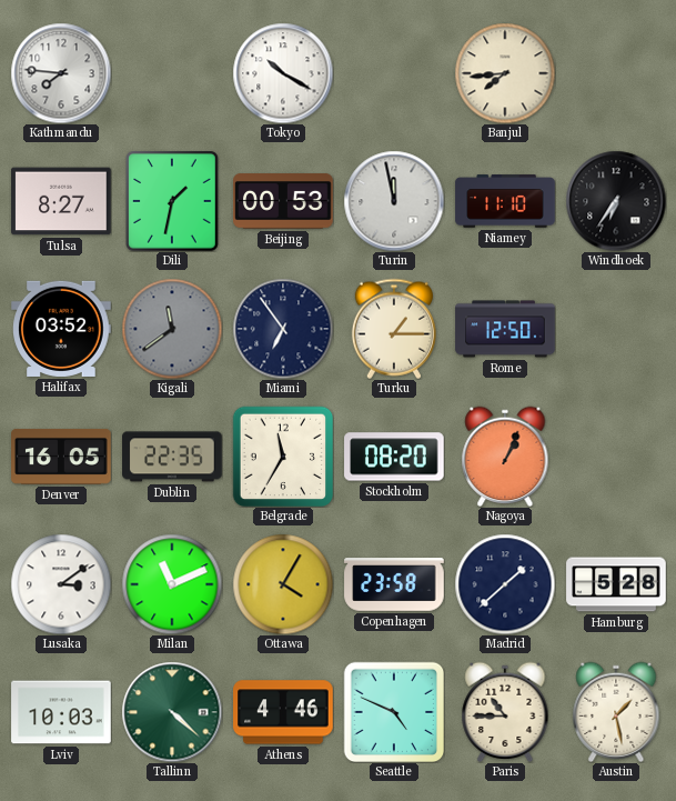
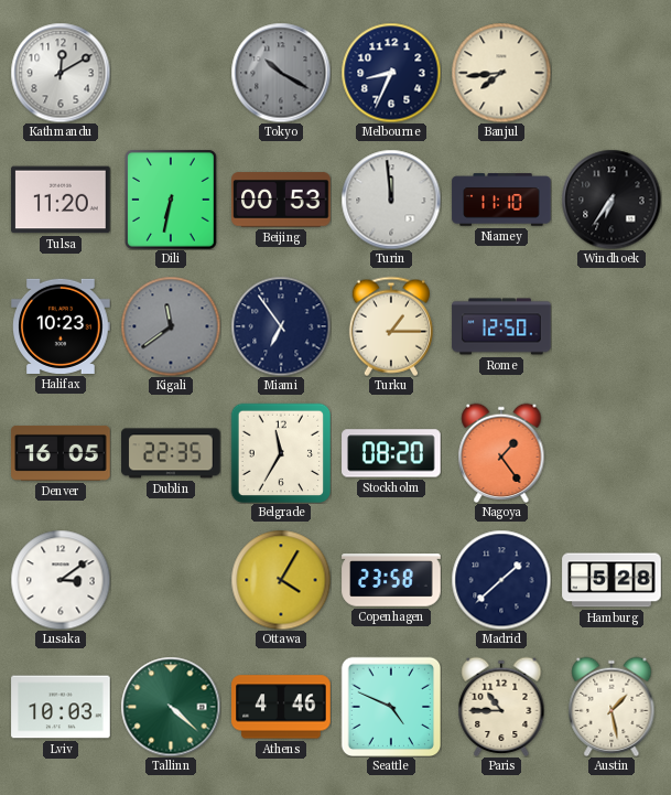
Kathmandu: 7:46 -> 12:10
Tokyo dial: white -> grey
Melbourne: none -> 8:34
Tulsa: 8:27 -> 11:20
Dili: 1:32 -> 6:32
Turin: 11:58 -> 11:59
Halifax: 03:52 -> 10:23
Nagoya: 1:04 -> 1:24
Milan: 11:11 -> none
